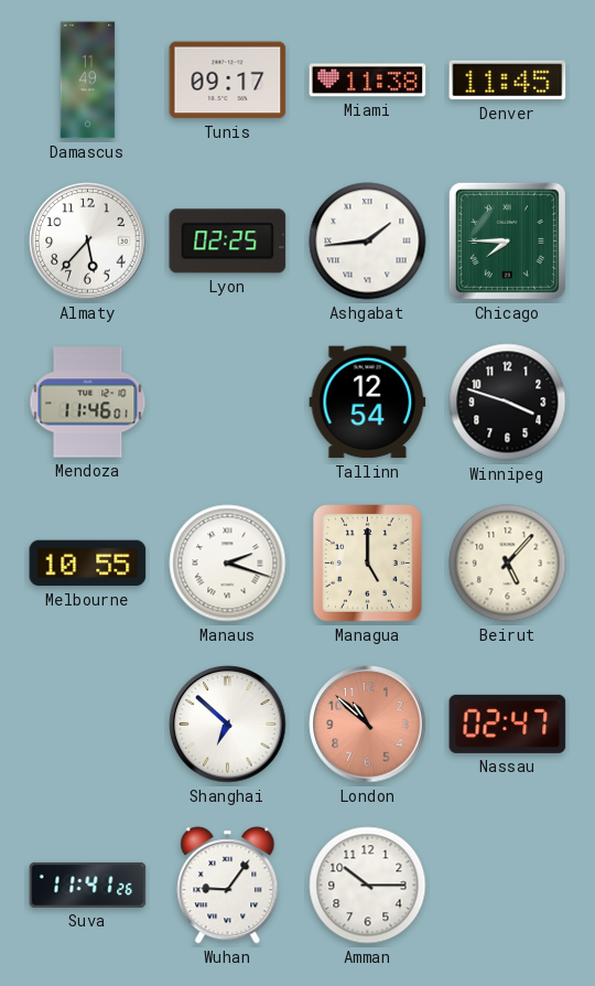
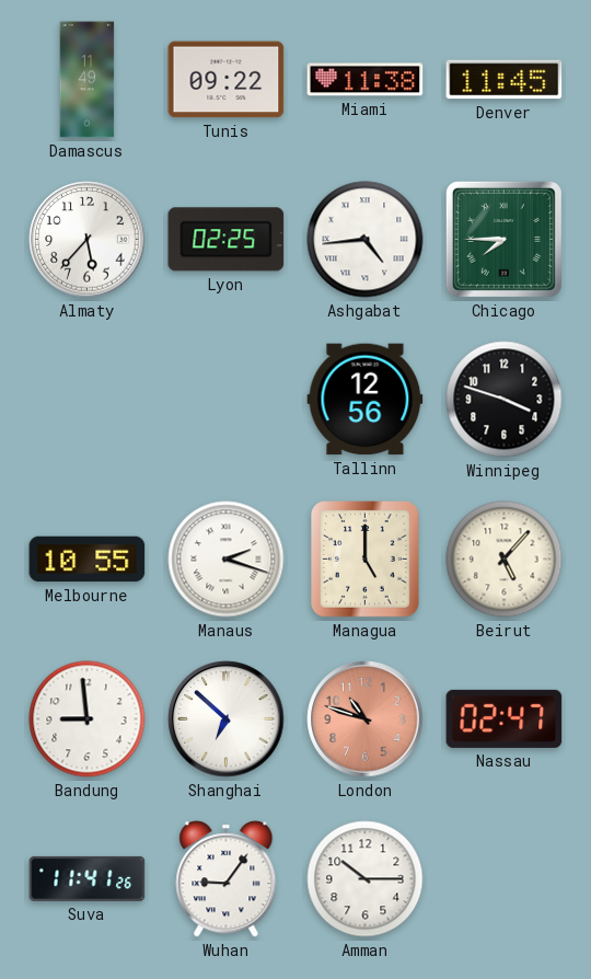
Tunis: 09:17 -> 09:22
Ashgabat: 1:44 -> 4:44
Mendoza: 11:46 -> none
Tallinn: 12:54 -> 12:56
Bandung: none -> 8:59
London: 10:52 -> 10:48
